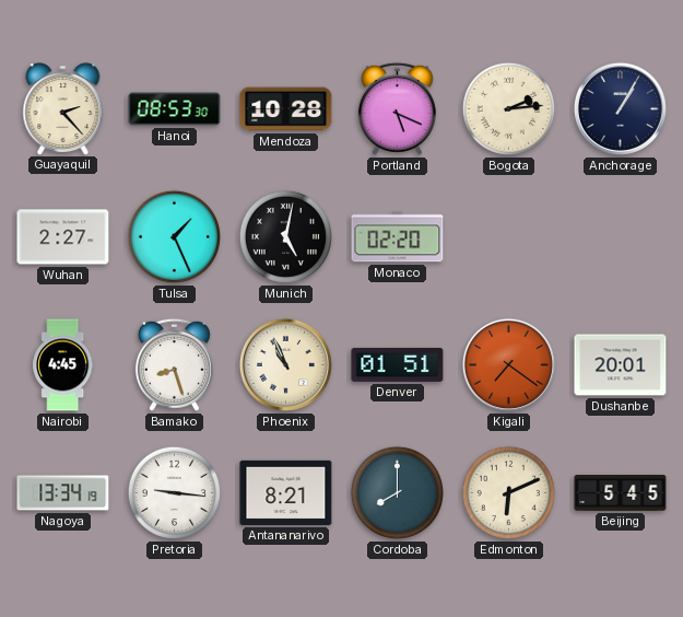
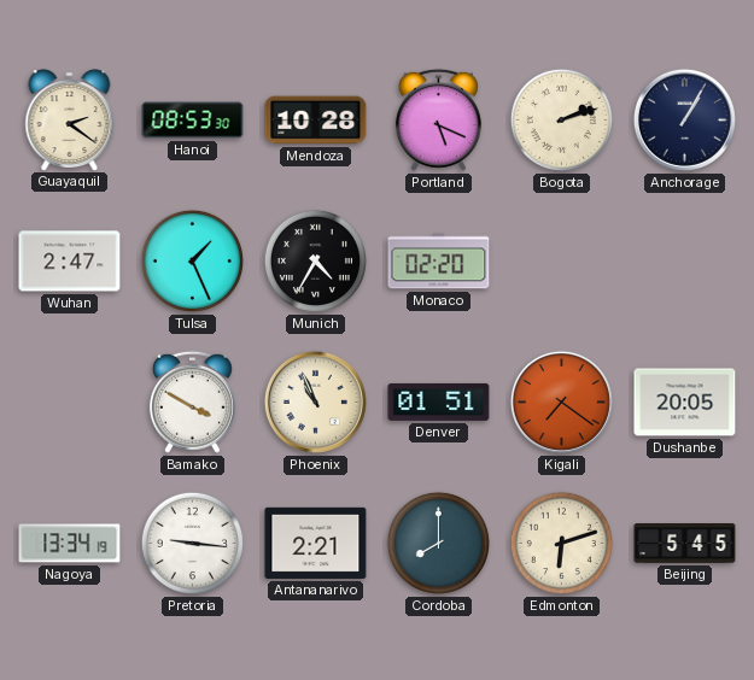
Guayaquil: 2:23 -> 2:21
Bogota: 2:14 -> 2:12
Wuhan: 2:27 -> 2:47
Munich: 5:02 -> 4:35
Nairobi: 4:45 -> none
Bamako: 8:27 -> 3:50
Dushanbe: 20:01 -> 20:05
Antananarivo: 8:21 -> 2:21
Edmonton: 6:11 -> 6:12
